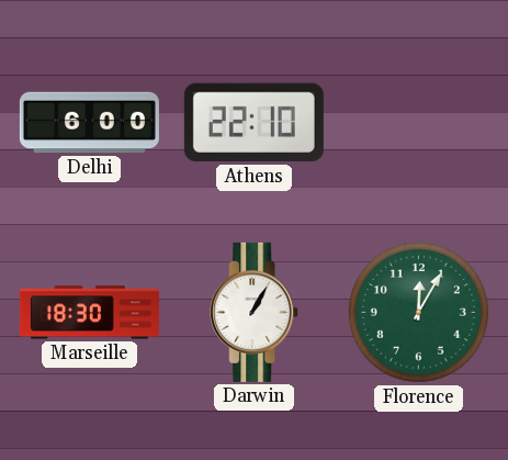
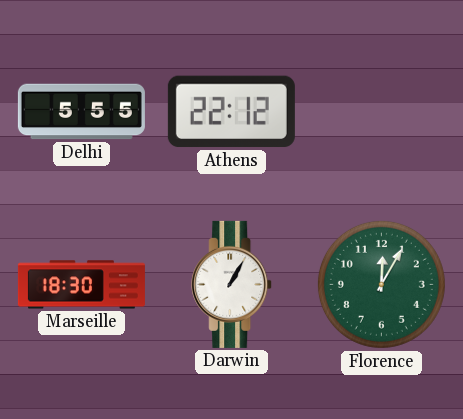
Delhi: 6:00 -> 5:55
Athens: 22:10 -> 22:12
